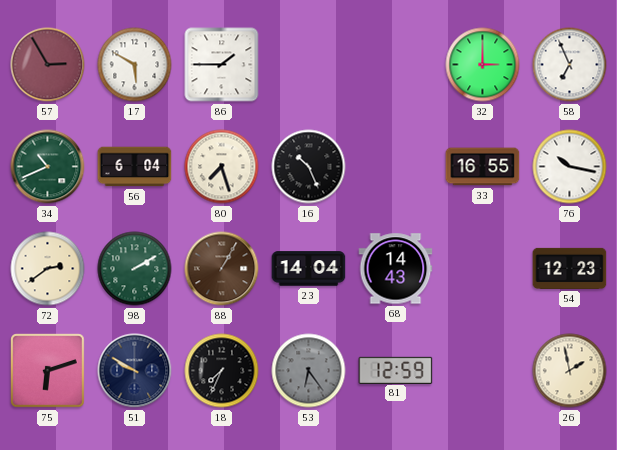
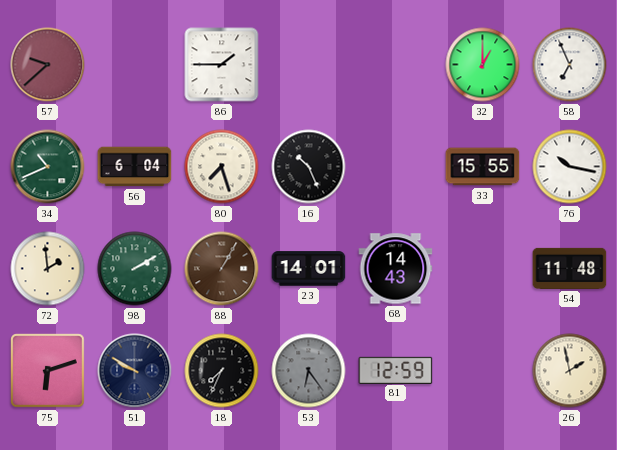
57: 2:55 -> 9:38
17: 5:50 -> none
32: 3:00 -> 1:00
33: 16:55 -> 15:55
72: 2:39 -> 1:59
23: 14:04 -> 14:01
54: 12:23 -> 11:48
